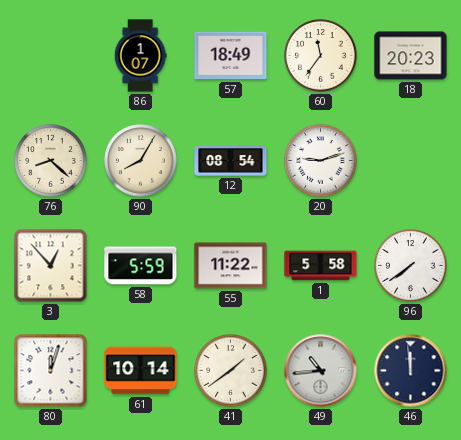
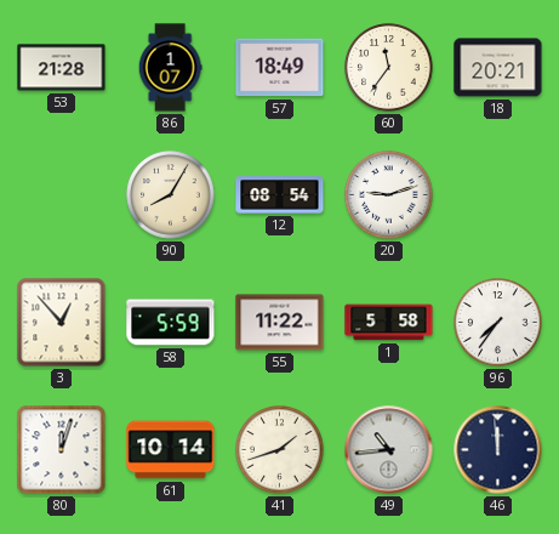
53: none -> 21:28
18: 20:23 -> 20:21
76: 8:22 -> none
96: 7:39 -> 7:36
41: 1:39 -> 1:42
